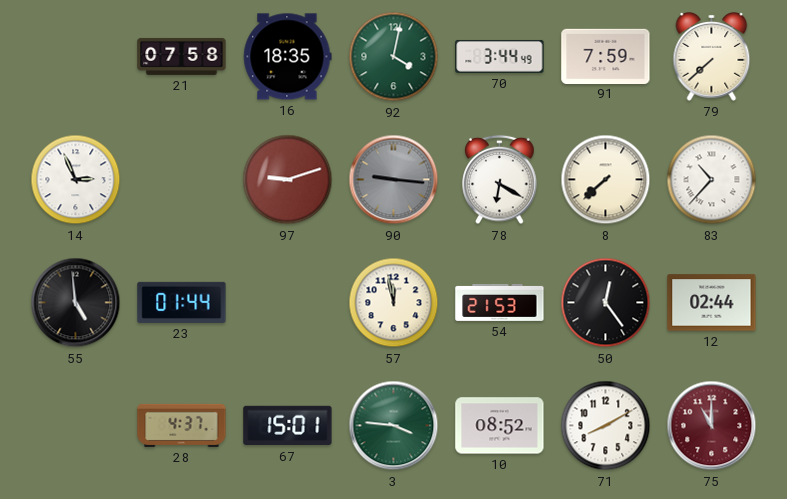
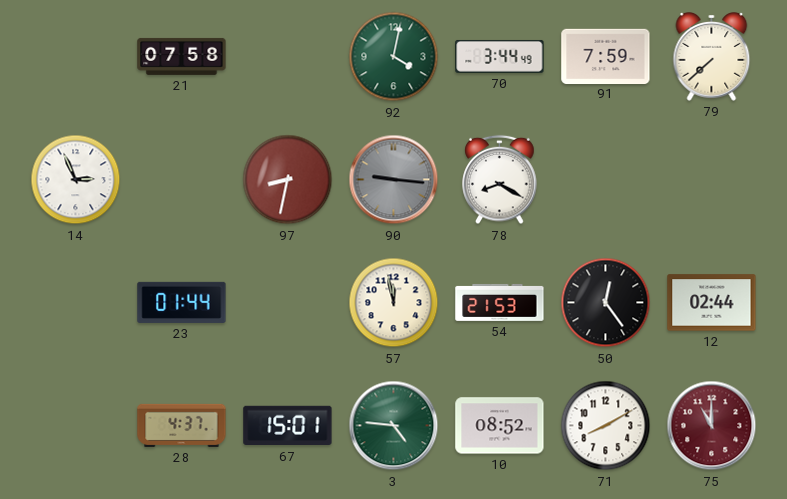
16: 18:35 -> none
97: 9:12 -> 8:32
78: 6:20 -> 8:20
8: 7:38 -> none
83: 10:37 -> none
55: 4:59 -> none
3: 3:46 -> 4:46
